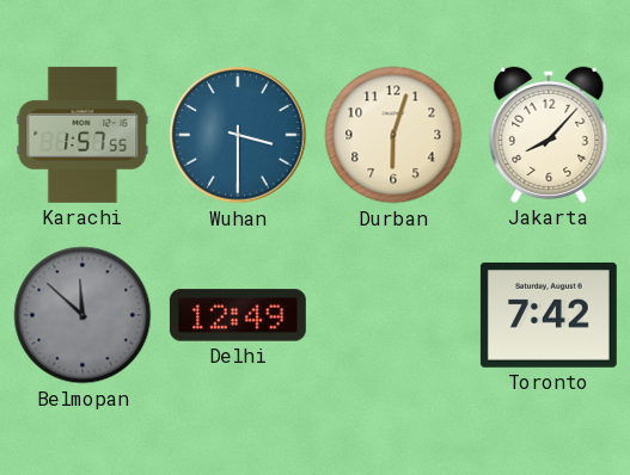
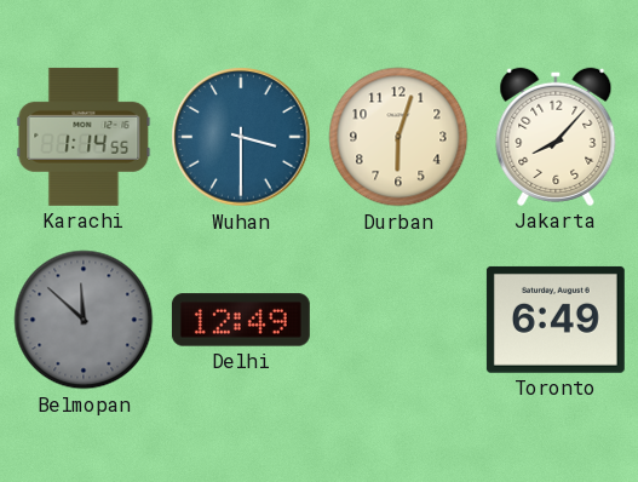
Karachi: 1:57 -> 1:14
Toronto: 7:42 -> 6:49
